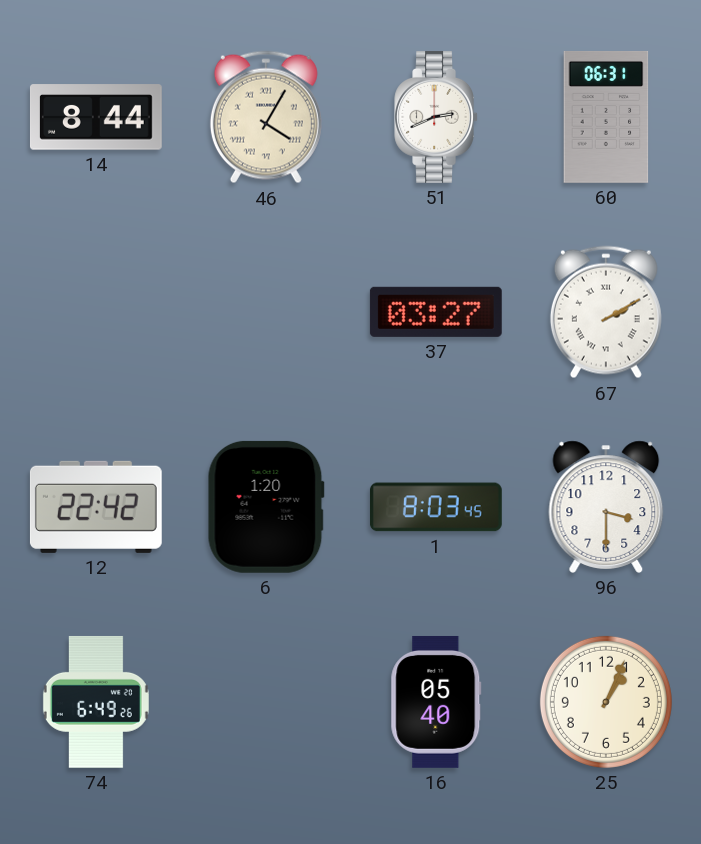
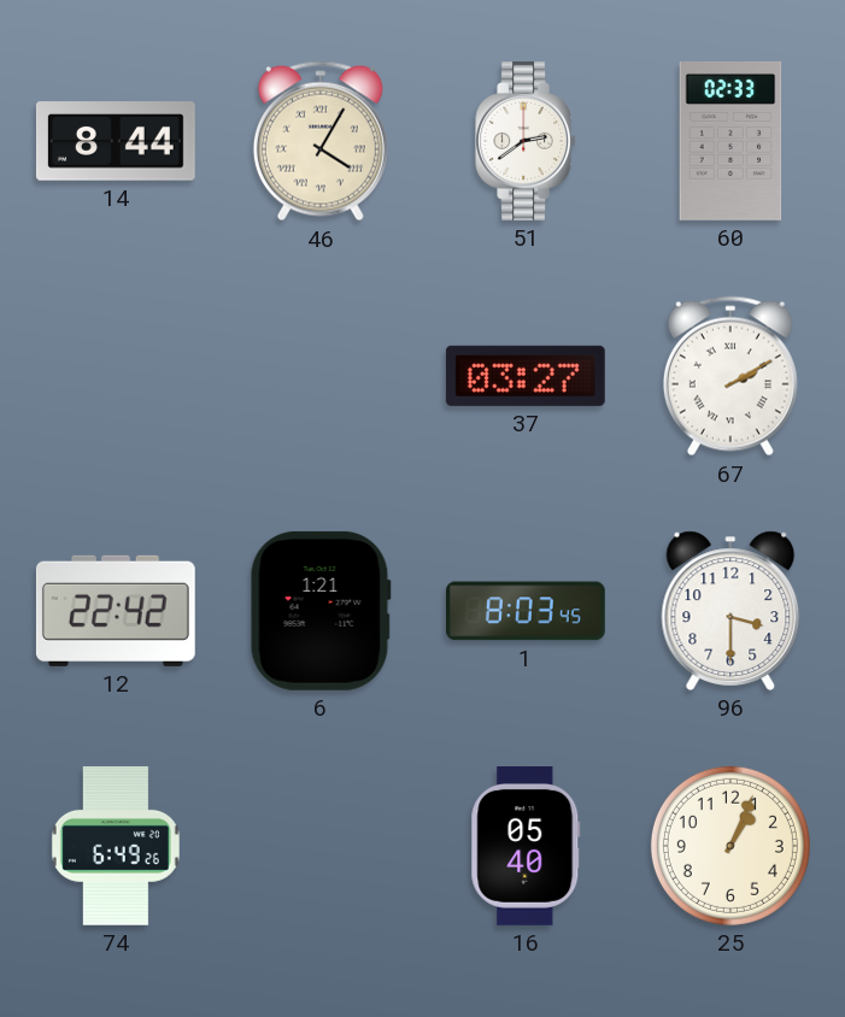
51: 2:41 -> 2:39
60: 06:31 -> 02:33
6: 1:20 -> 1:21
